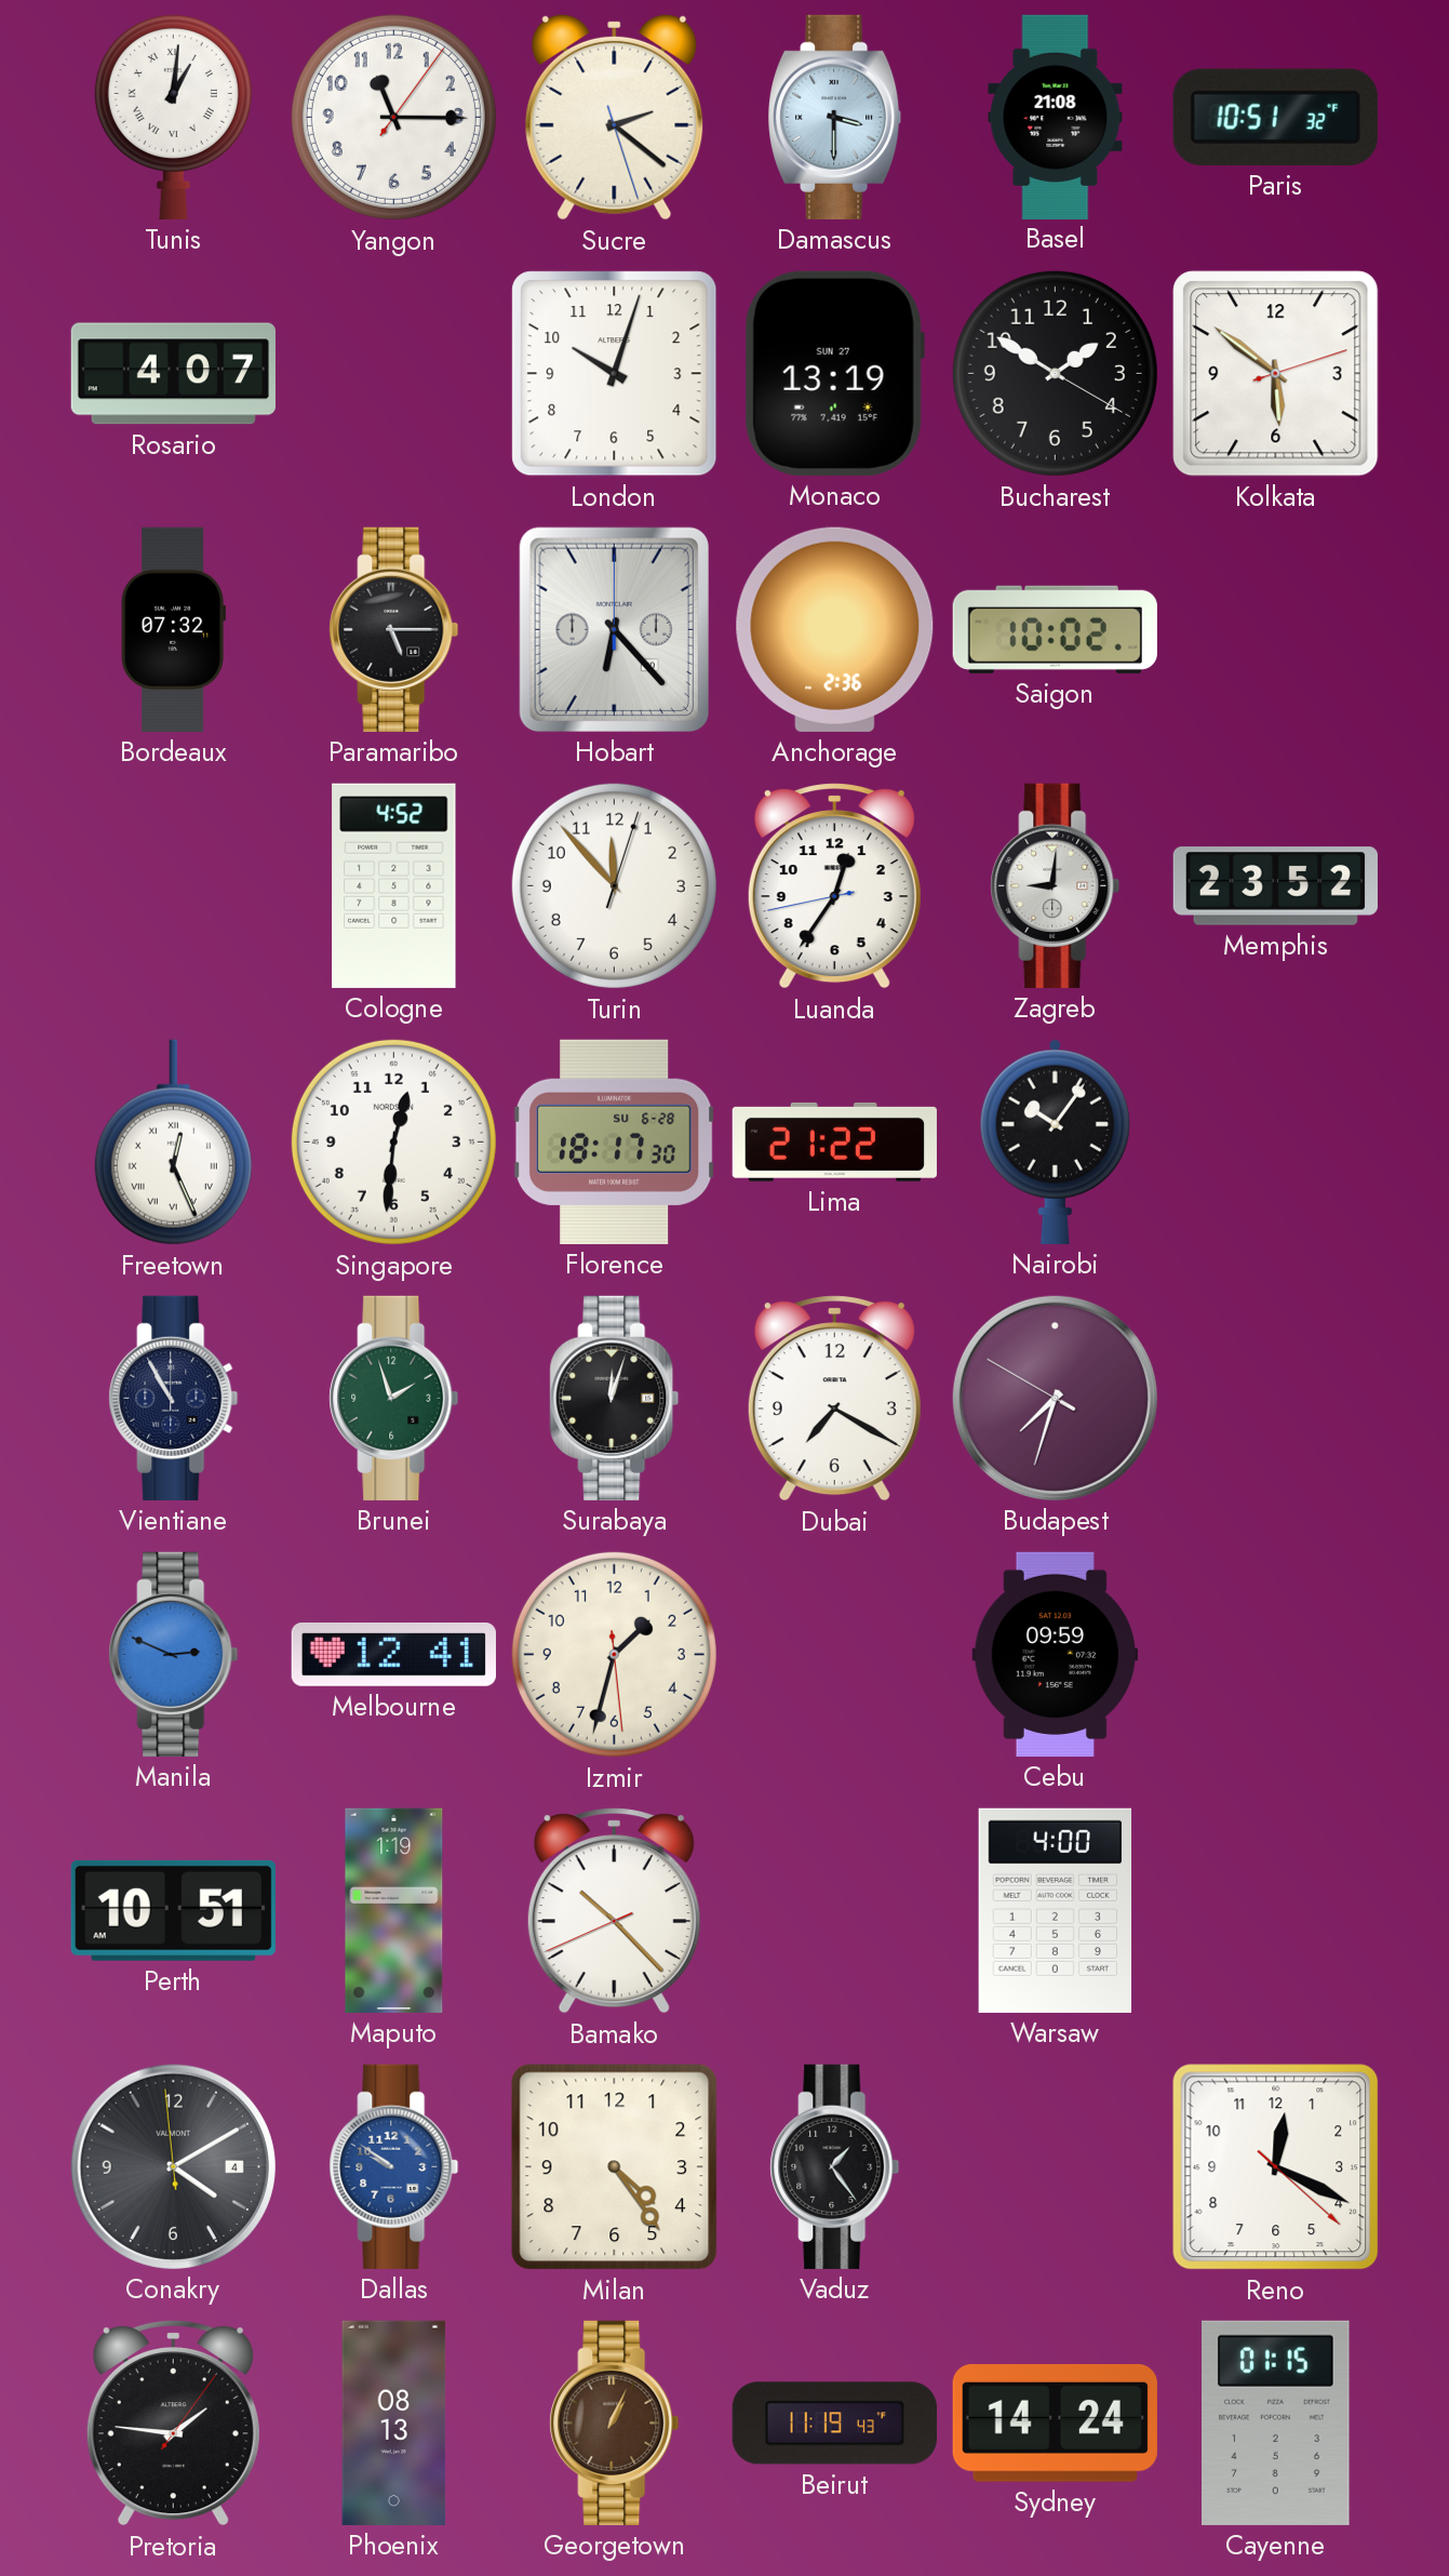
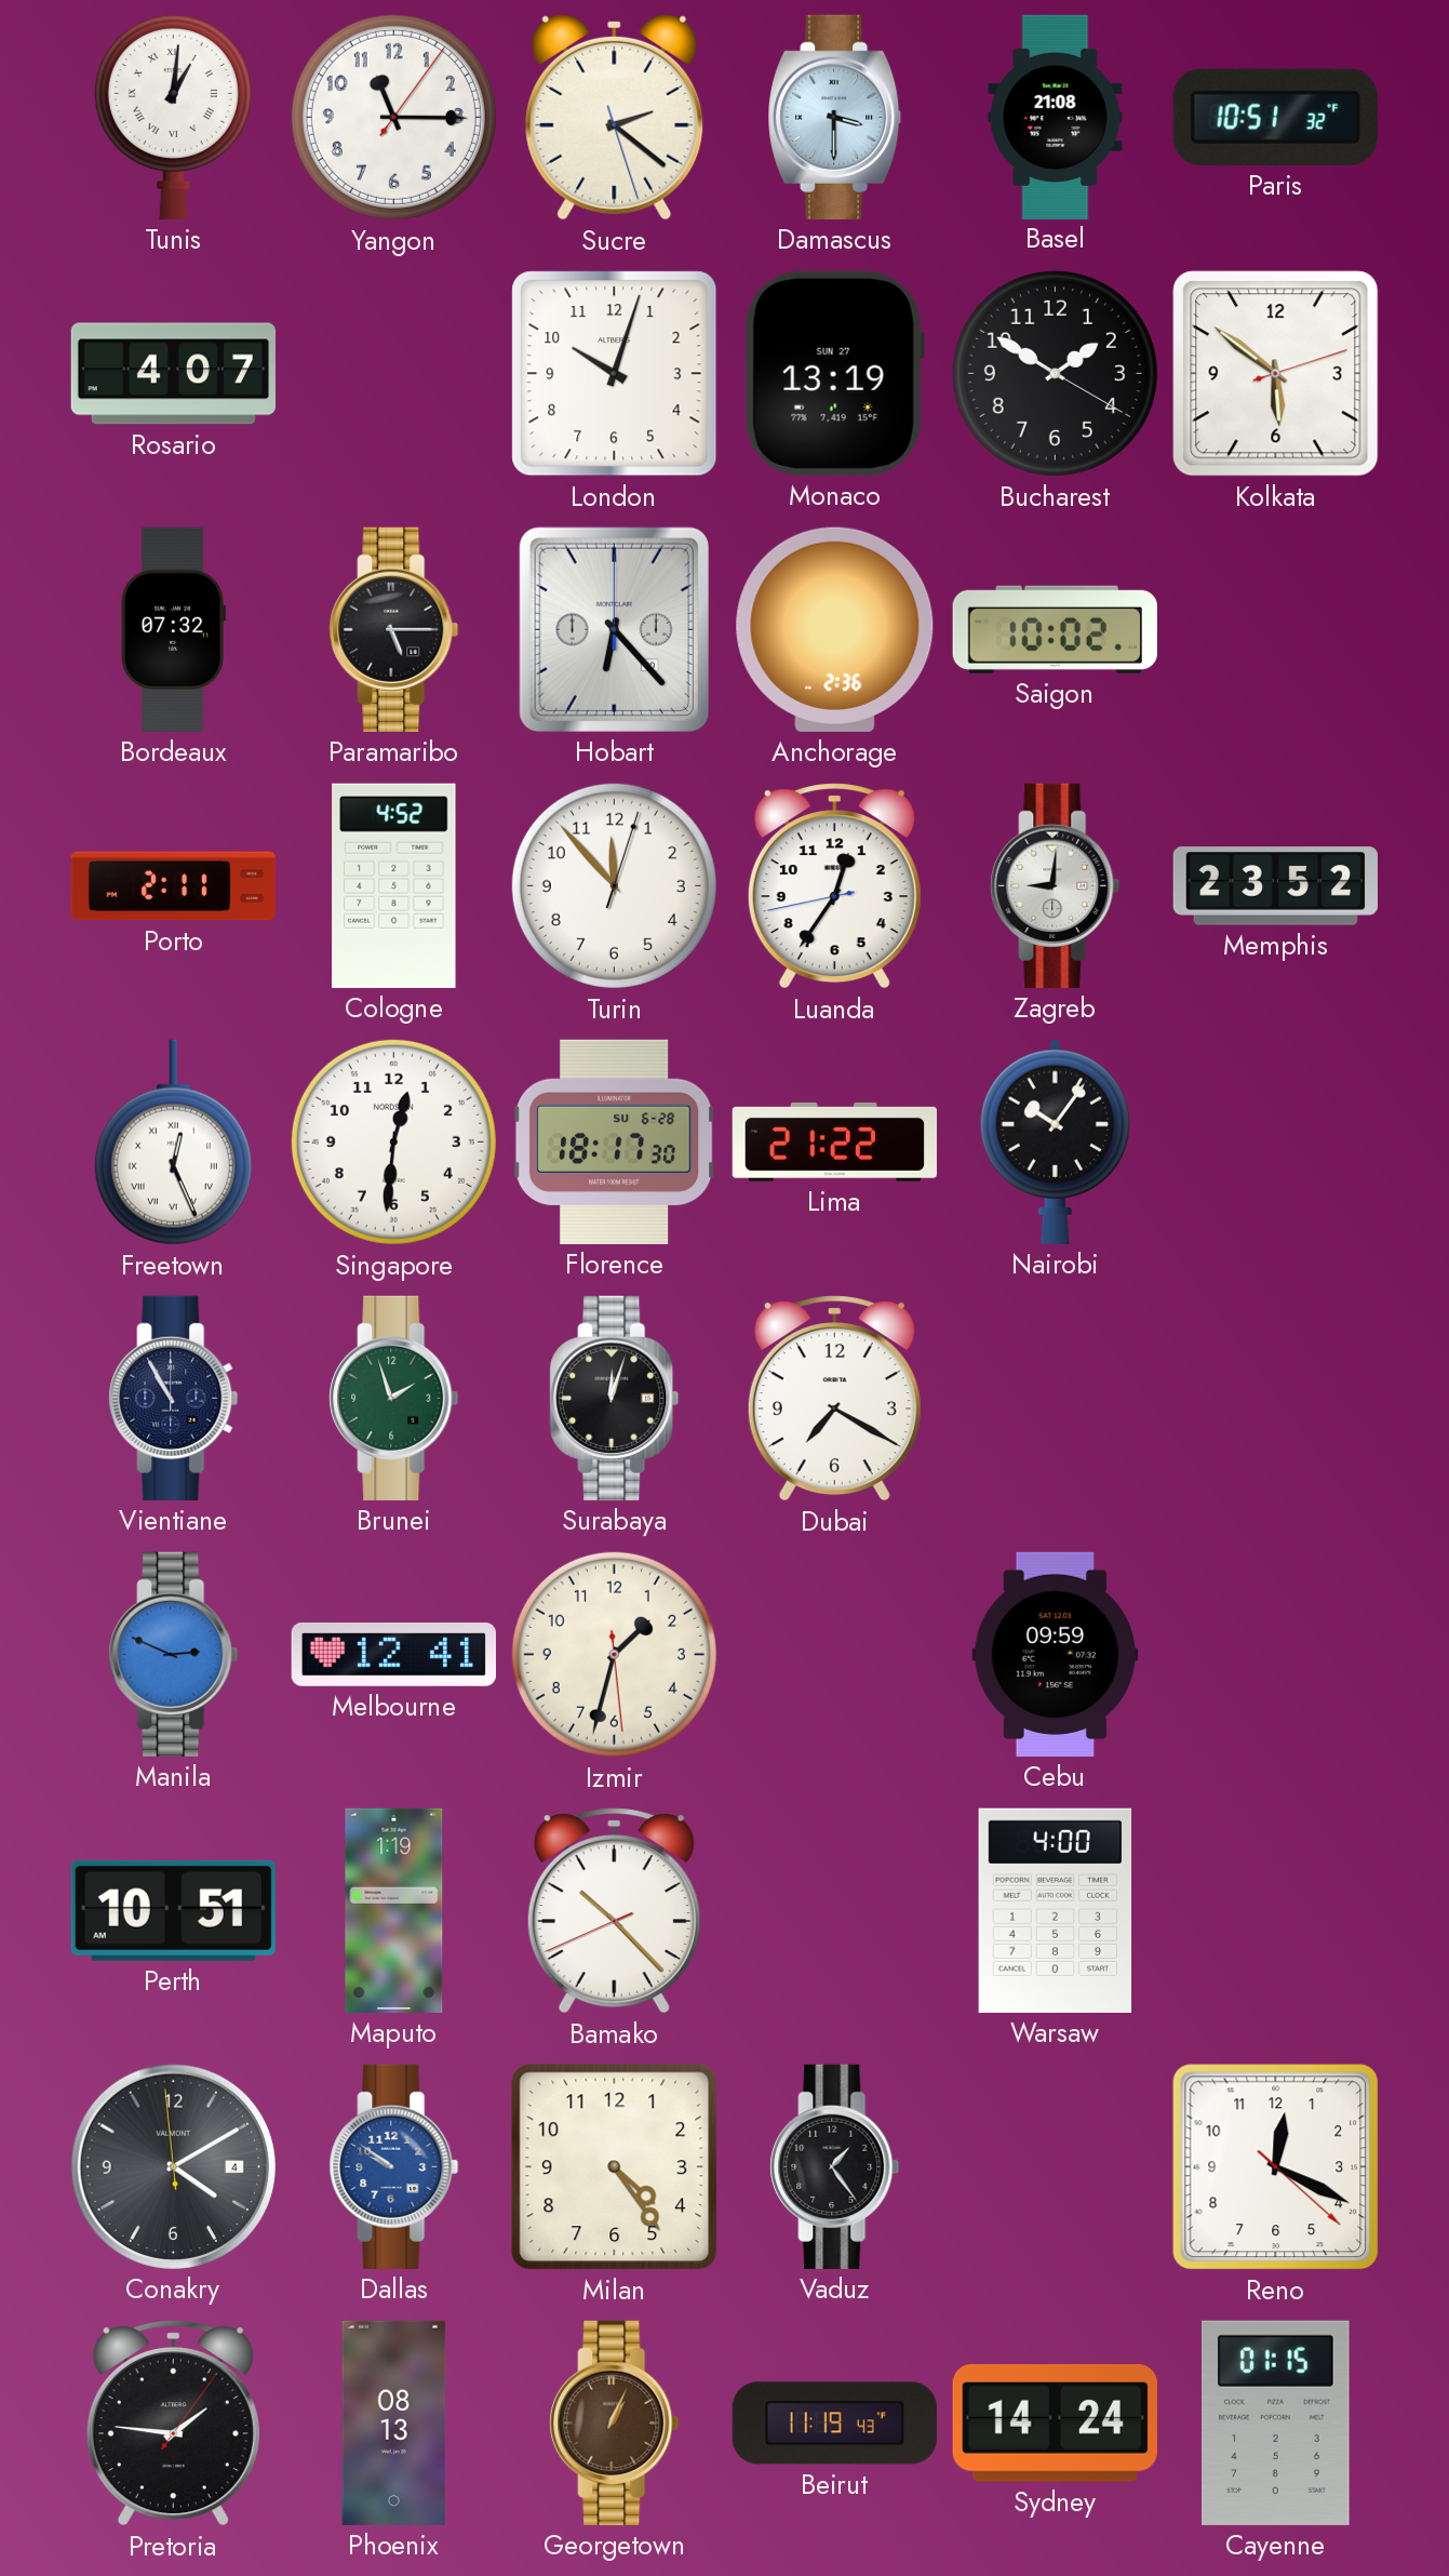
Porto: none -> 2:11
Budapest: 7:32 -> none
